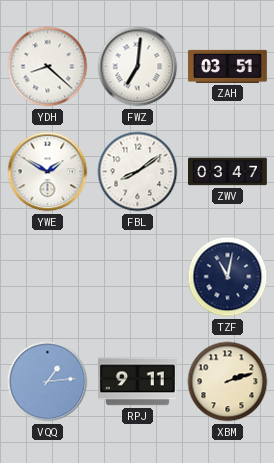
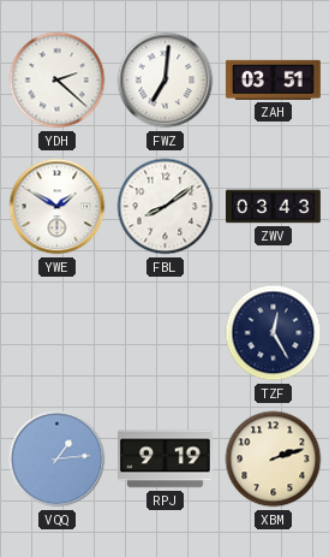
YDH: 8:22 -> 2:22
ZWV: 03:47 -> 03:43
TZF: 11:02 -> 12:25
RPJ: 9:11 -> 9:19
